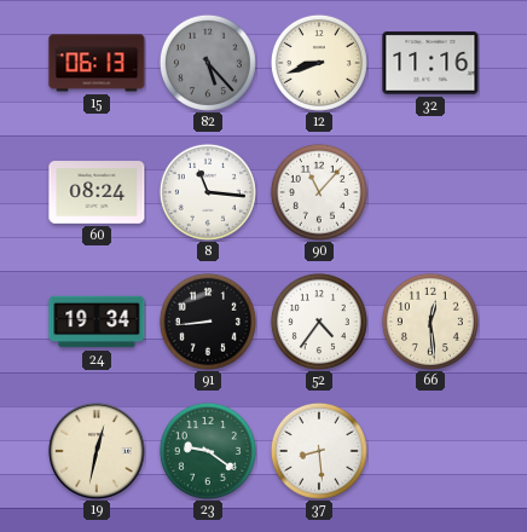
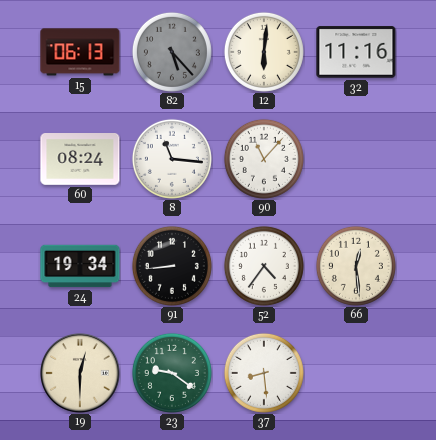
12: 8:42 -> 6:01
19: 12:32 -> 12:30
